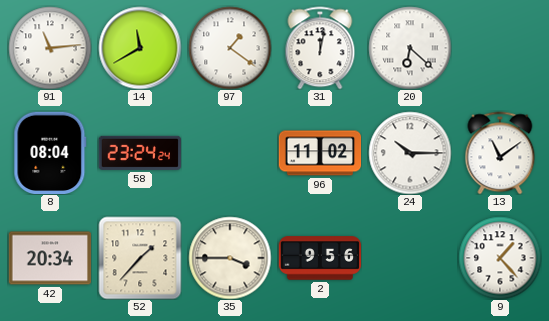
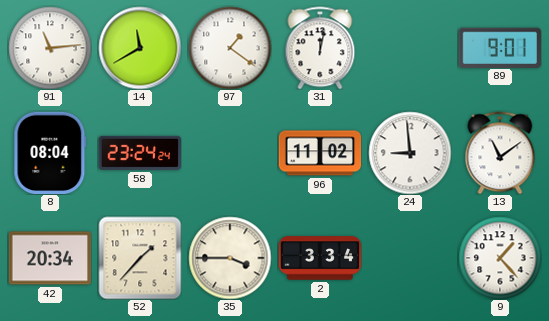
20: 6:22 -> none
89: none -> 9:01
24: 10:15 -> 8:59
2: 9:56 -> 3:34
